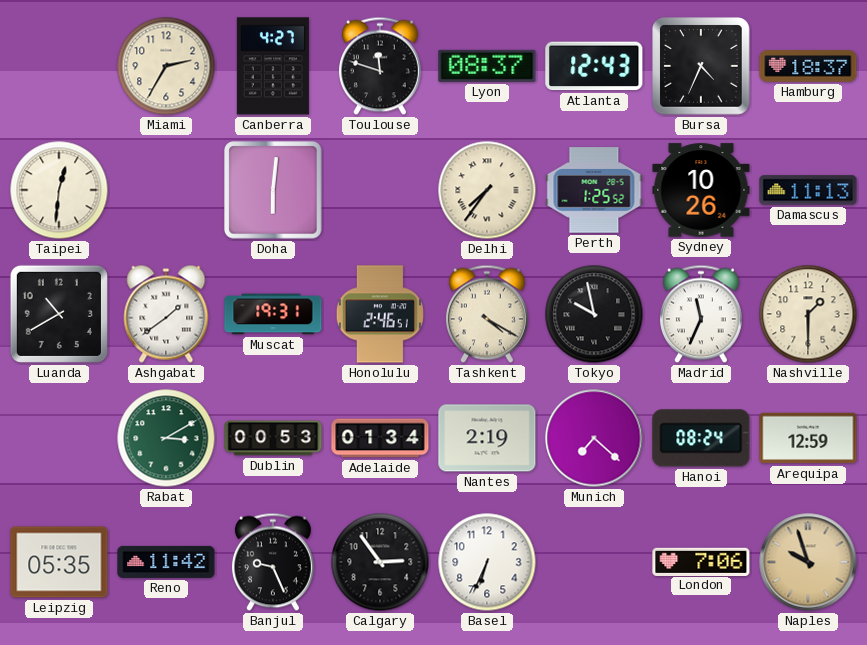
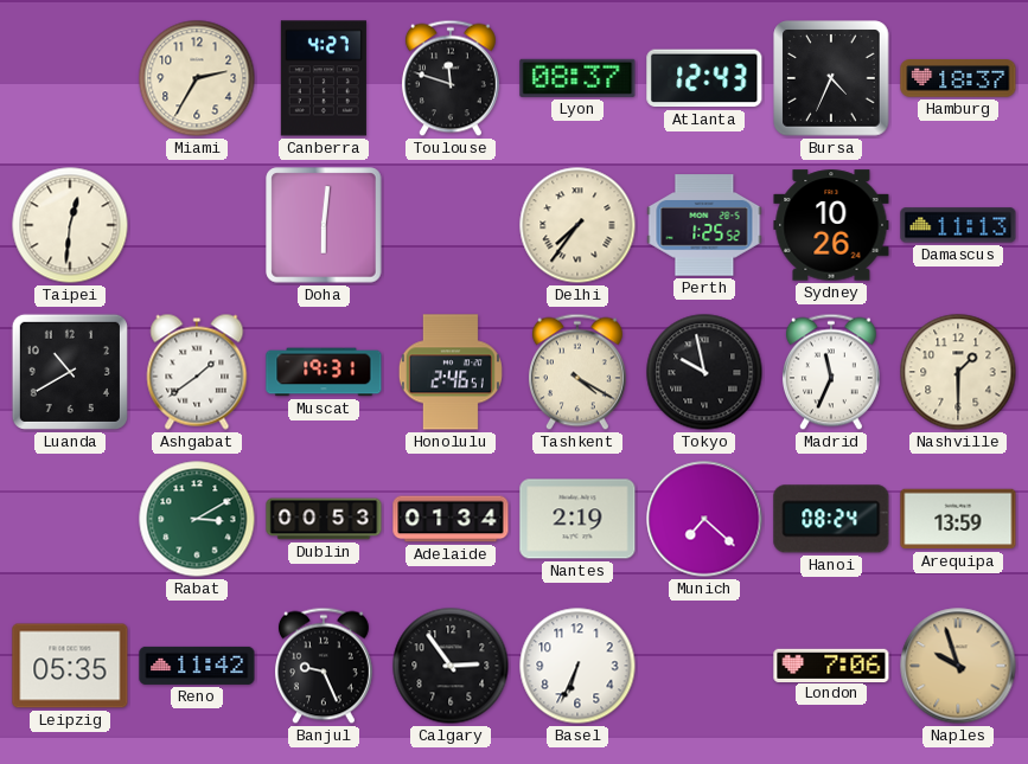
Arequipa: 12:59 -> 13:59
